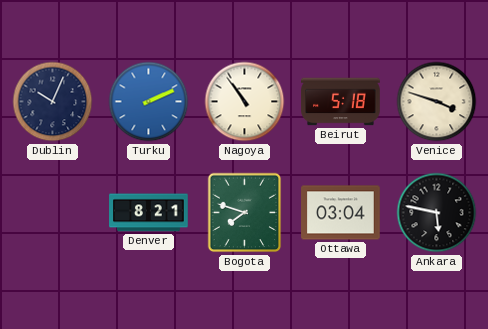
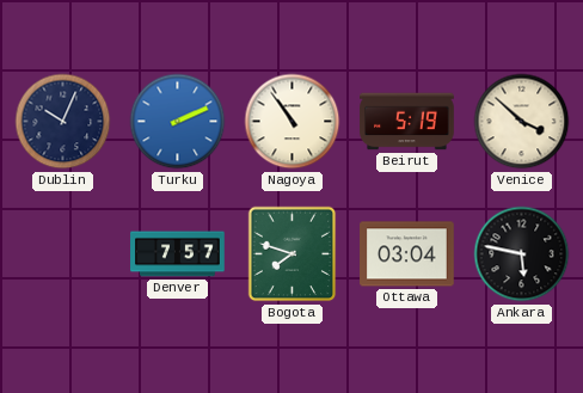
Beirut: 5:18 -> 5:19
Venice: 3:48 -> 3:52
Denver: 8:21 -> 7:57
